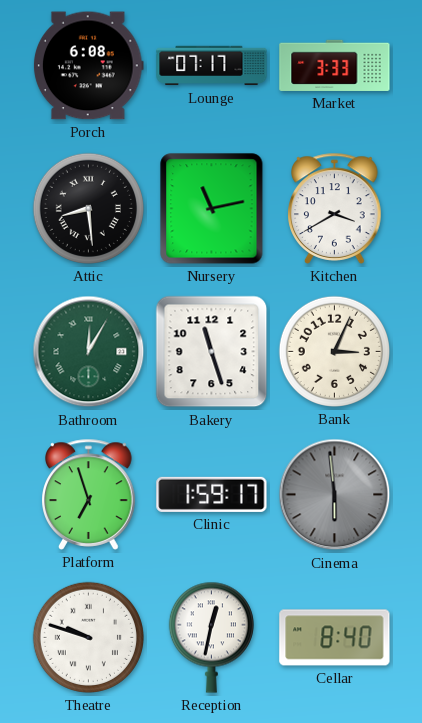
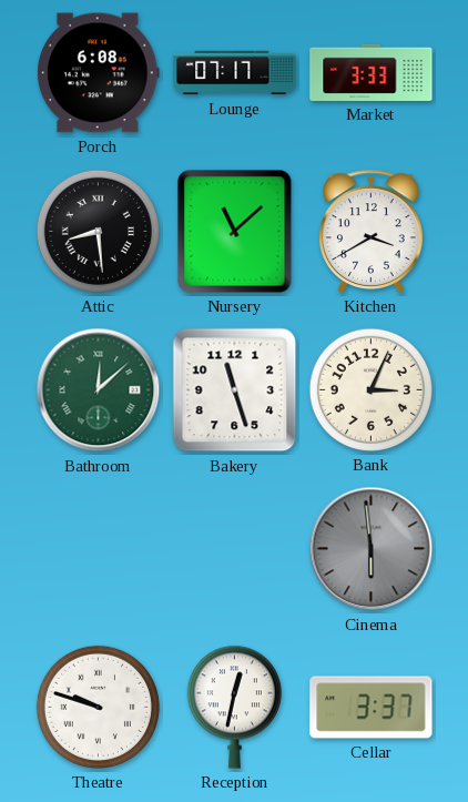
Nursery: 11:13 -> 11:08
Bathroom: 12:05 -> 12:08
Platform: 6:57 -> none
Clinic: 1:59 -> none
Cellar: 8:40 -> 3:37
